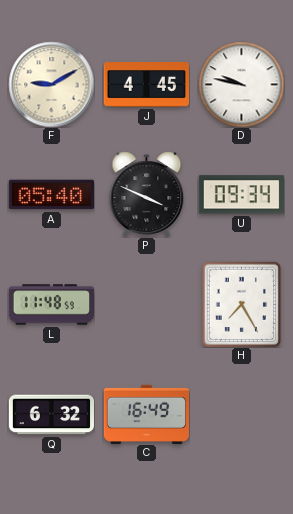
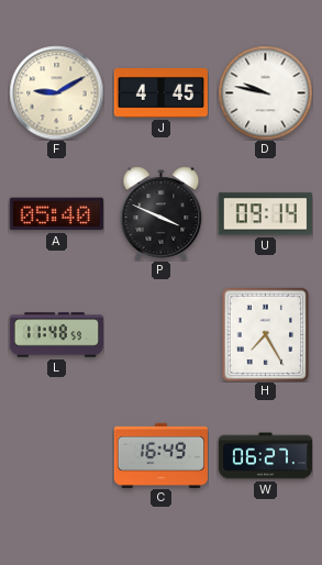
U: 09:34 -> 09:14
Q: 6:32 -> none
W: none -> 06:27
